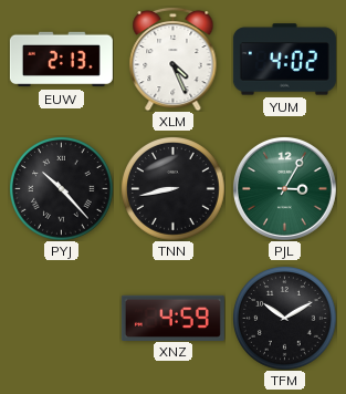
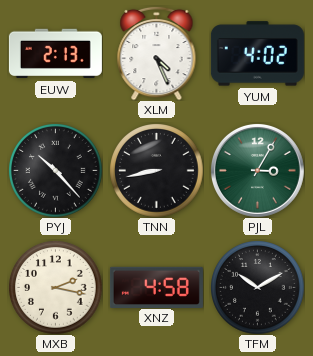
MXB: none -> 2:17
XNZ: 4:59 -> 4:58
